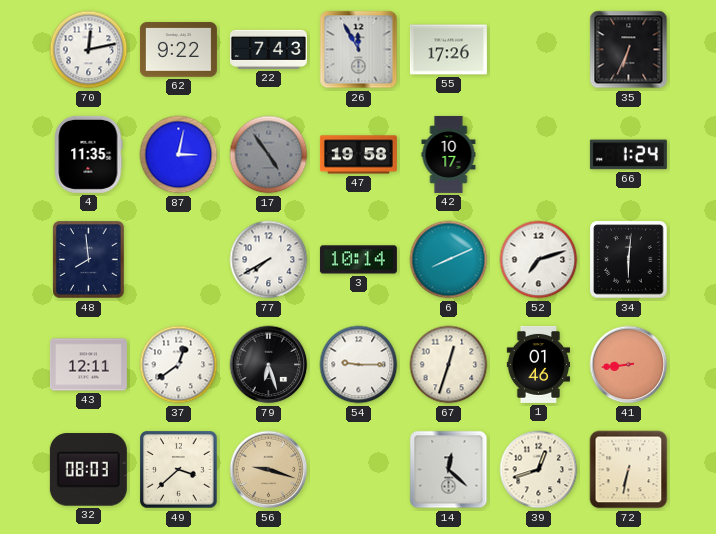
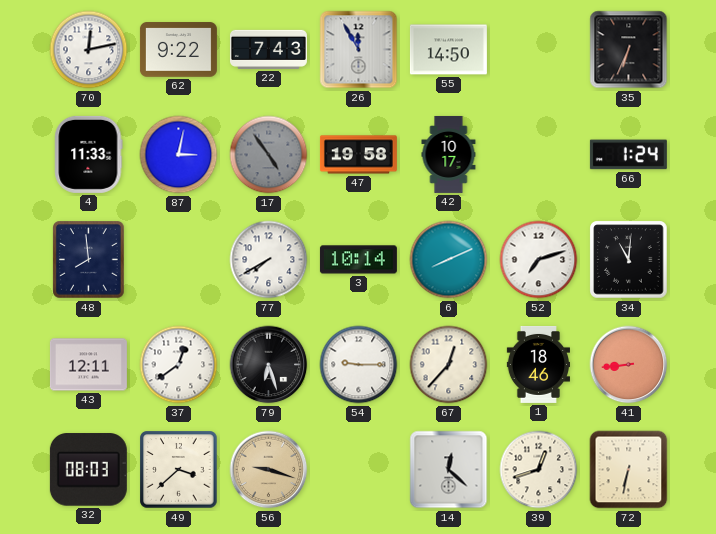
55: 17:26 -> 14:50
4: 11:35 -> 11:33
34: 6:01 -> 11:01
67: 12:33 -> 12:37
1: 01:46 -> 18:46
